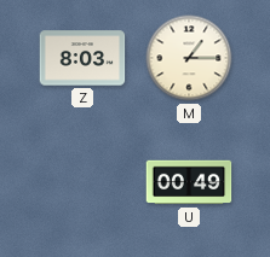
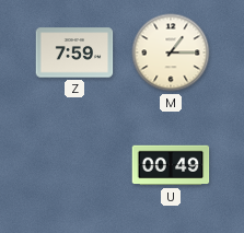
Z: 8:03 -> 7:59
